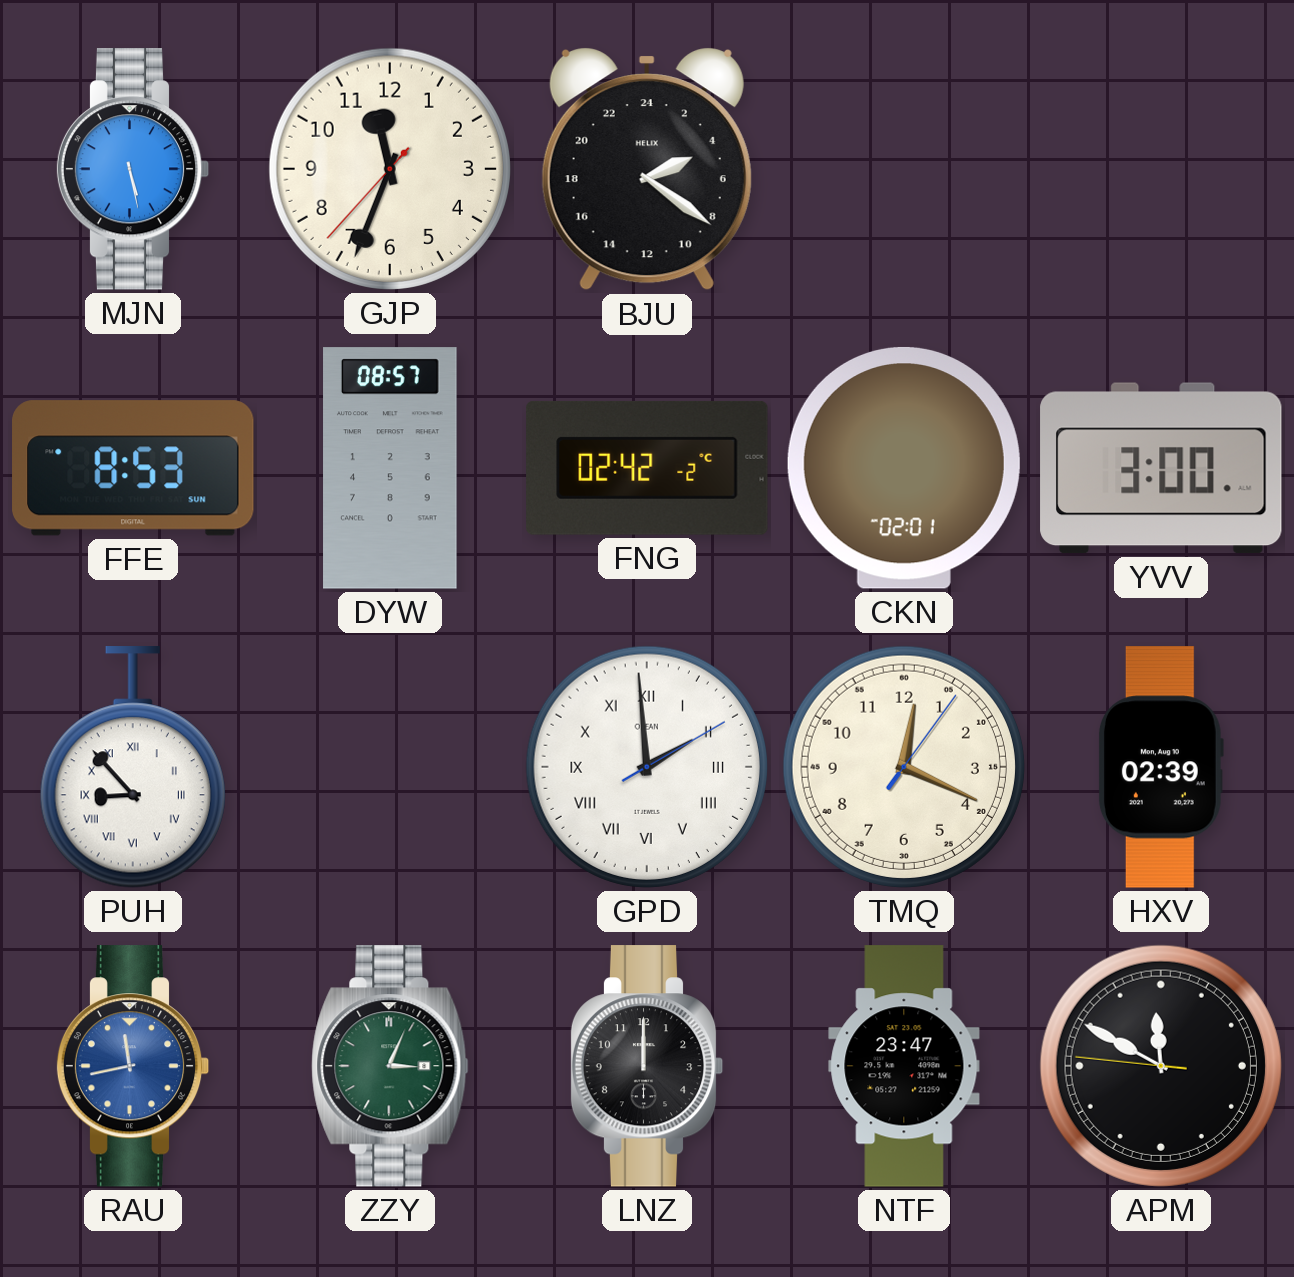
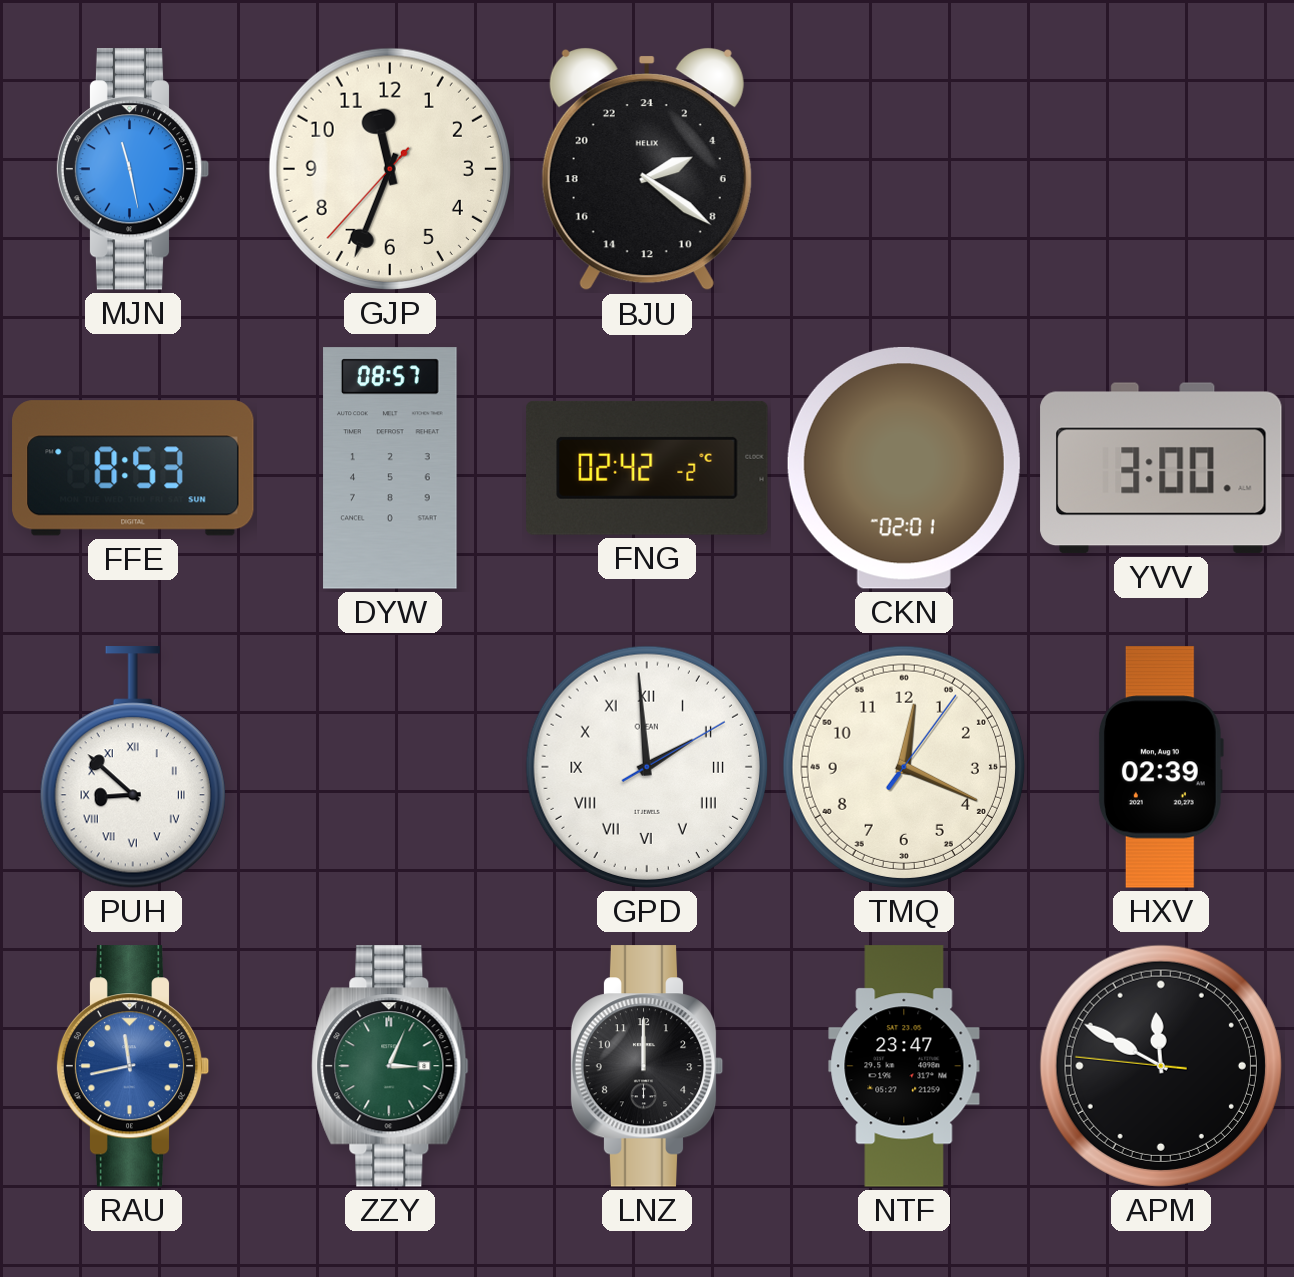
MJN: 5:28 -> 11:28
PUH: 8:53 -> 8:52
